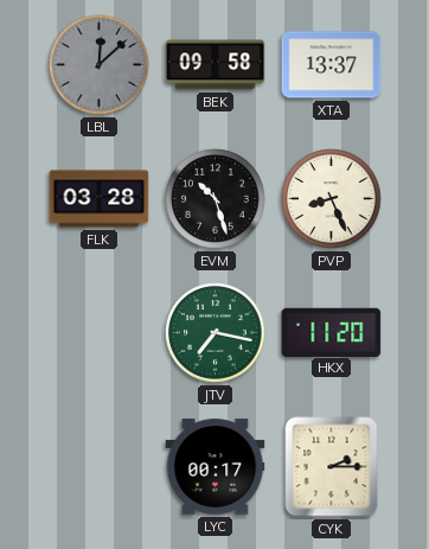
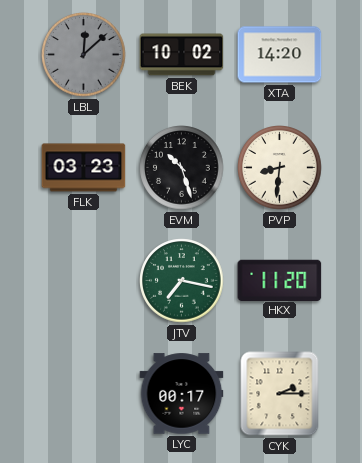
BEK: 09:58 -> 10:02
XTA: 13:37 -> 14:20
FLK: 03:28 -> 03:23
PVP: 8:26 -> 8:31
